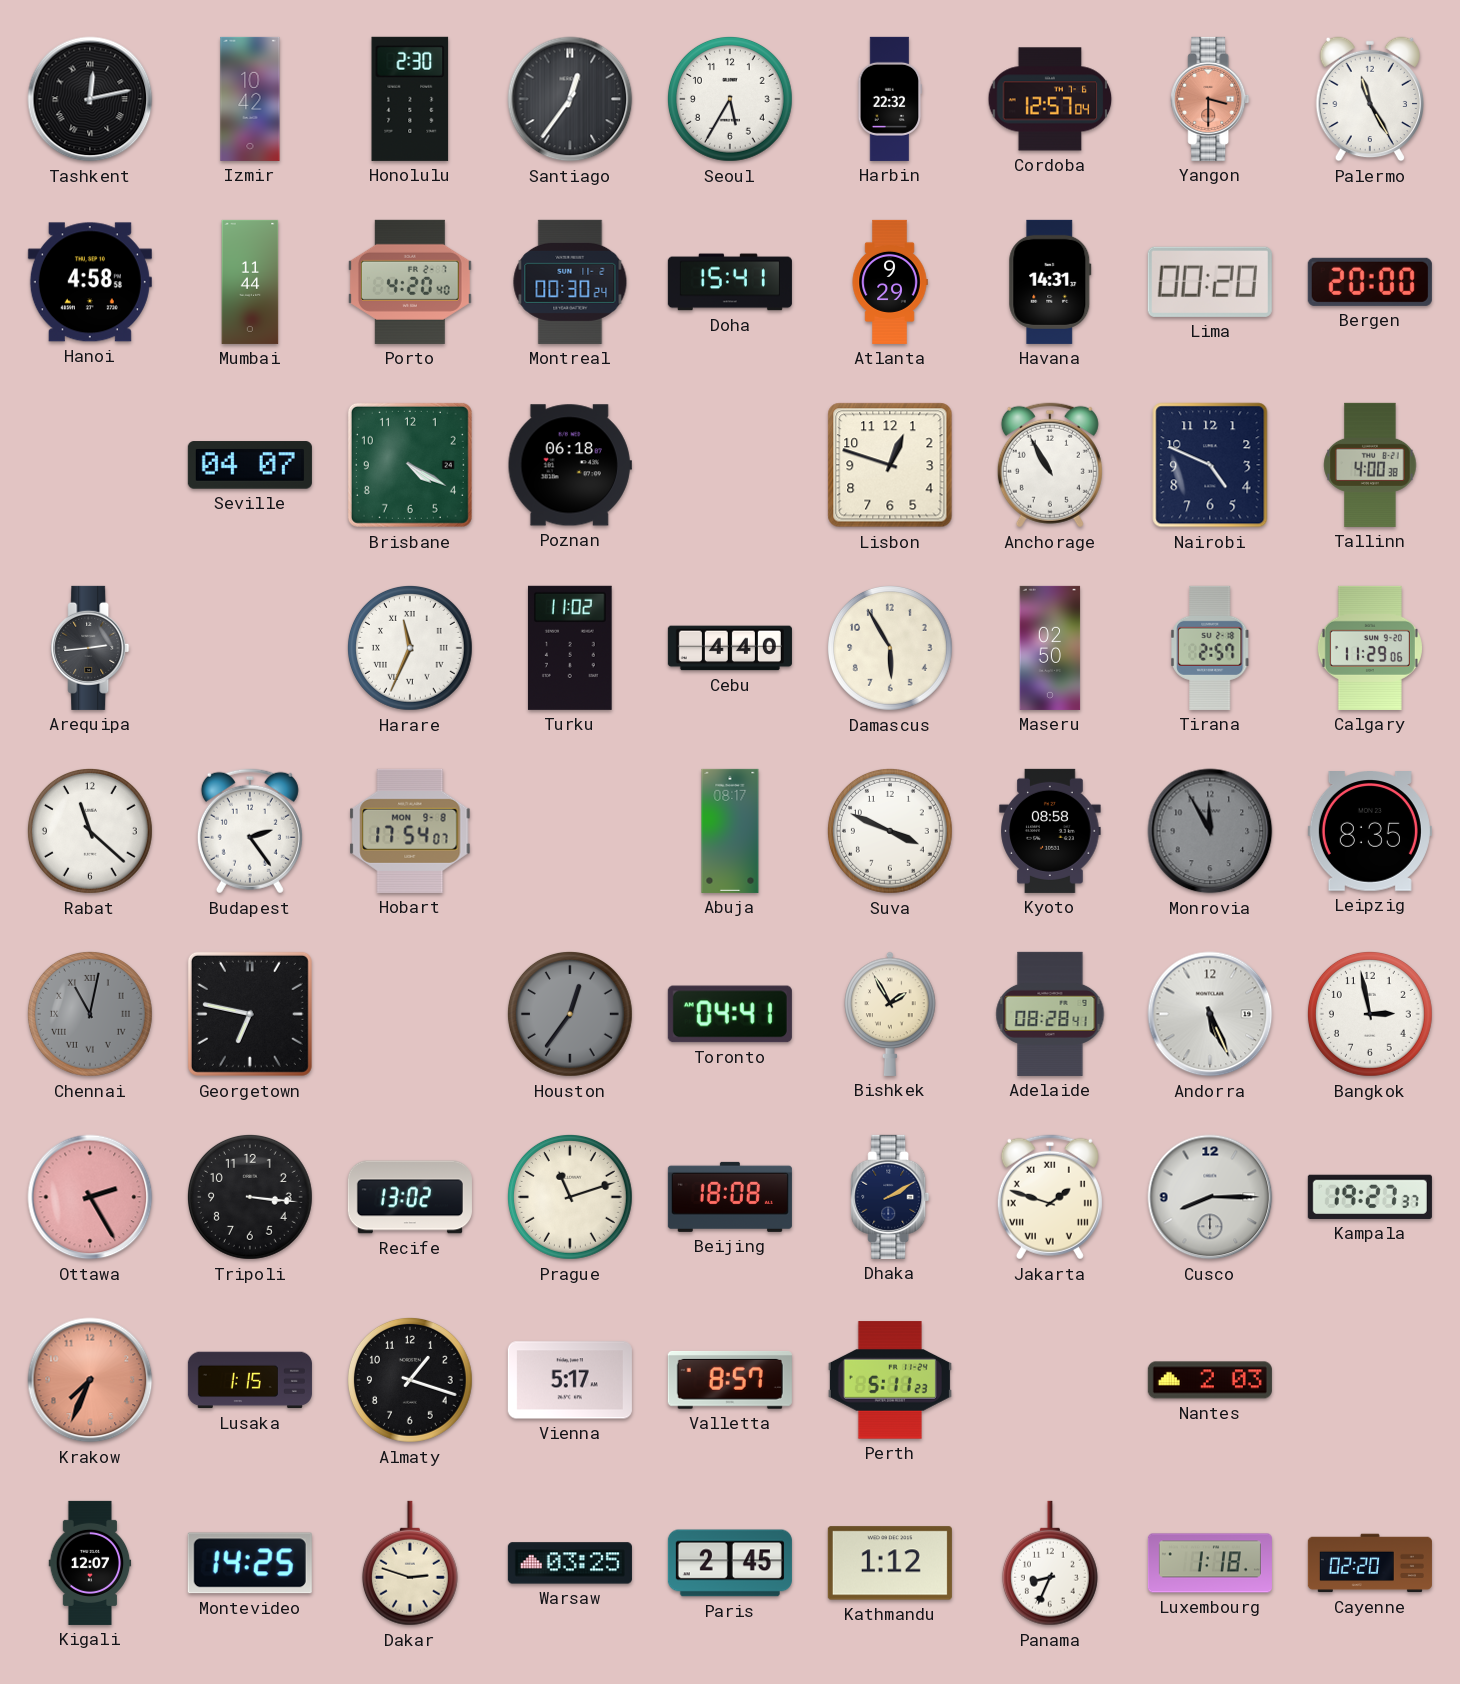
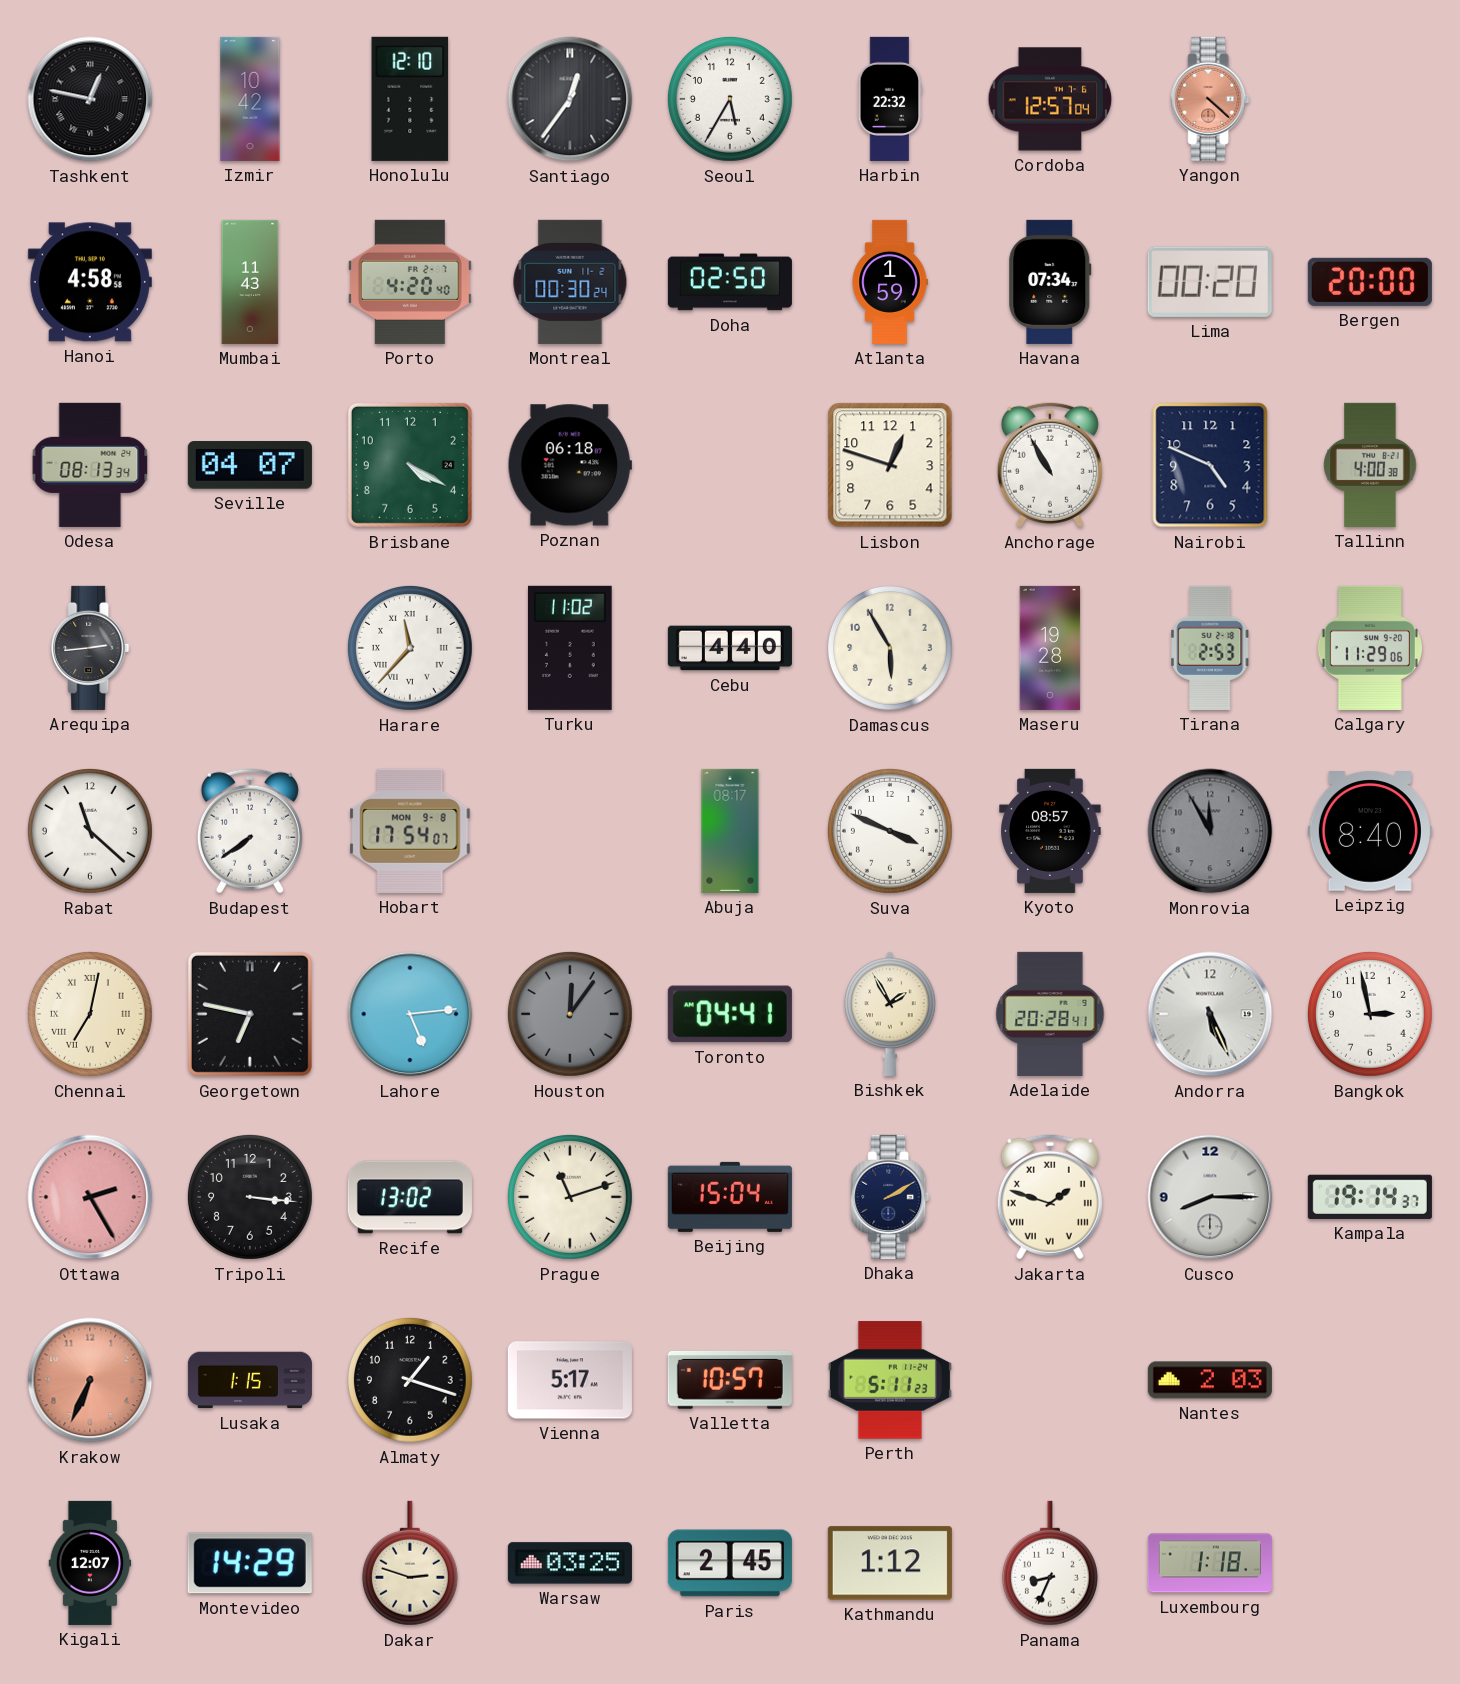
Tashkent: 12:13 -> 12:47
Honolulu: 2:30 -> 12:10
Yangon: 3:30 -> 4:22
Palermo: 11:25 -> none
Mumbai: 11:44 -> 11:43
Doha: 15:41 -> 02:50
Atlanta: 9:29 -> 1:59
Havana: 14:31 -> 07:34
Odesa: none -> 08:13
Harare: 11:34 -> 11:37
Maseru: 02:50 -> 19:28
Tirana: 2:57 -> 2:53
Budapest: 2:24 -> 7:39
Kyoto: 08:58 -> 08:57
Leipzig: 8:35 -> 8:40
Chennai: 11:02 -> 7:02
Chennai dial: grey -> cream
Lahore: none -> 5:14
Houston: 12:36 -> 12:06
Adelaide: 08:28 -> 20:28
Beijing: 18:08 -> 15:04
Kampala: 19:27 -> 19:14
Krakow: 7:34 -> 6:34
Valletta: 8:57 -> 10:57
Montevideo: 14:25 -> 14:29
Cayenne: 02:20 -> none
